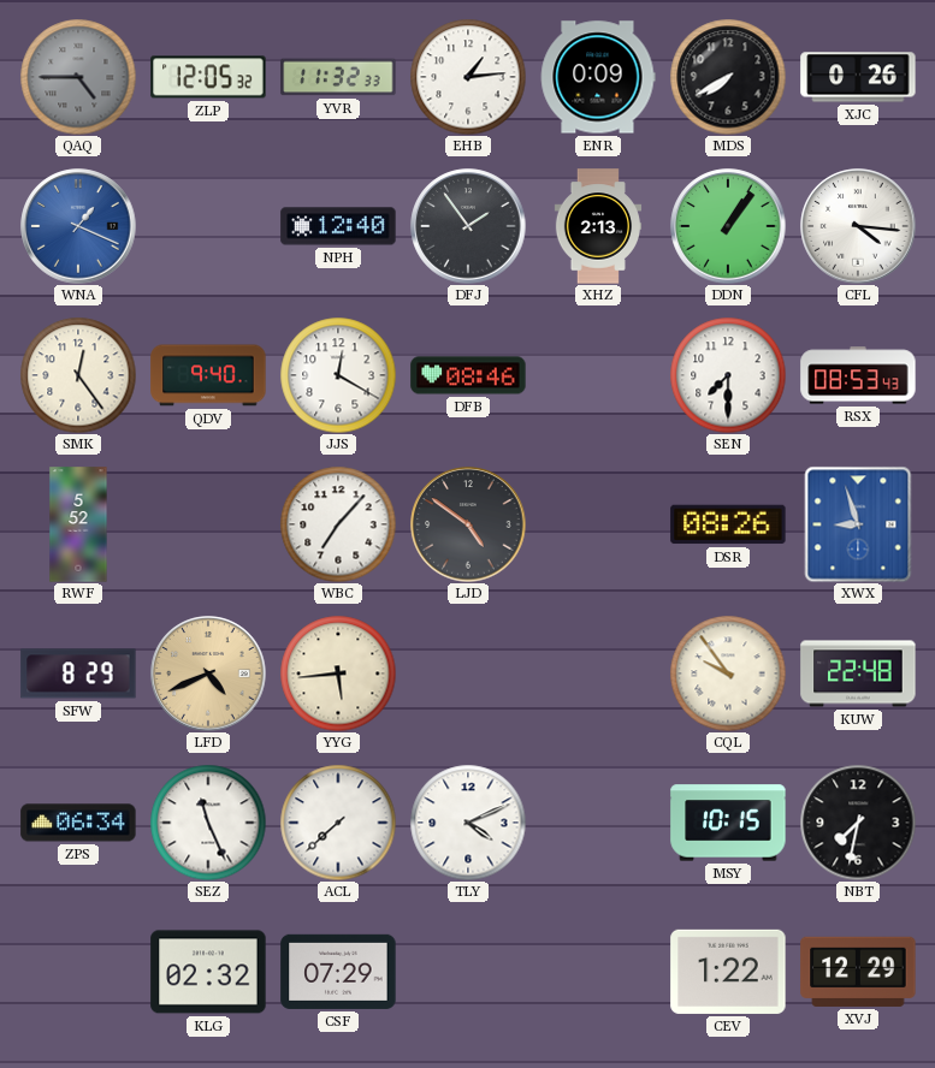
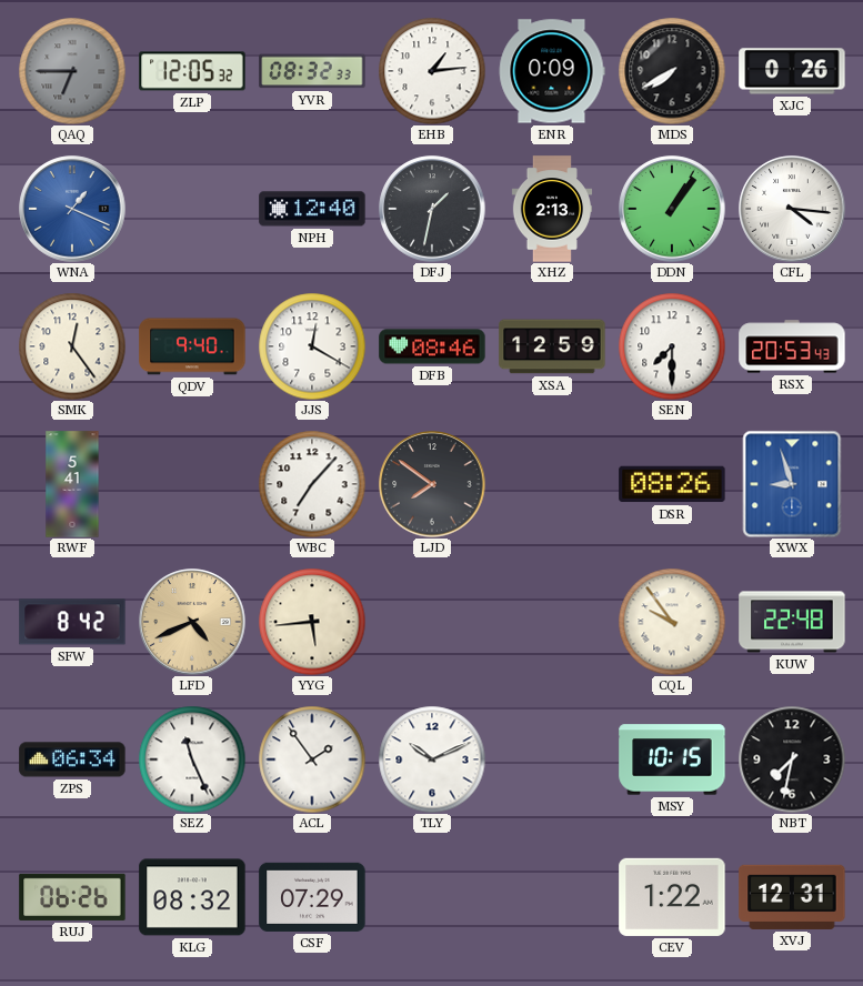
QAQ: 4:45 -> 6:45
YVR: 11:32 -> 08:32
DFJ: 1:54 -> 1:32
XSA: none -> 12:59
RSX: 08:53 -> 20:53
RWF: 5:52 -> 5:41
LJD: 4:51 -> 7:51
SFW: 8:29 -> 8:42
ACL: 7:38 -> 1:54
TLY: 4:11 -> 10:11
RUJ: none -> 06:26
KLG: 02:32 -> 08:32
XVJ: 12:29 -> 12:31
